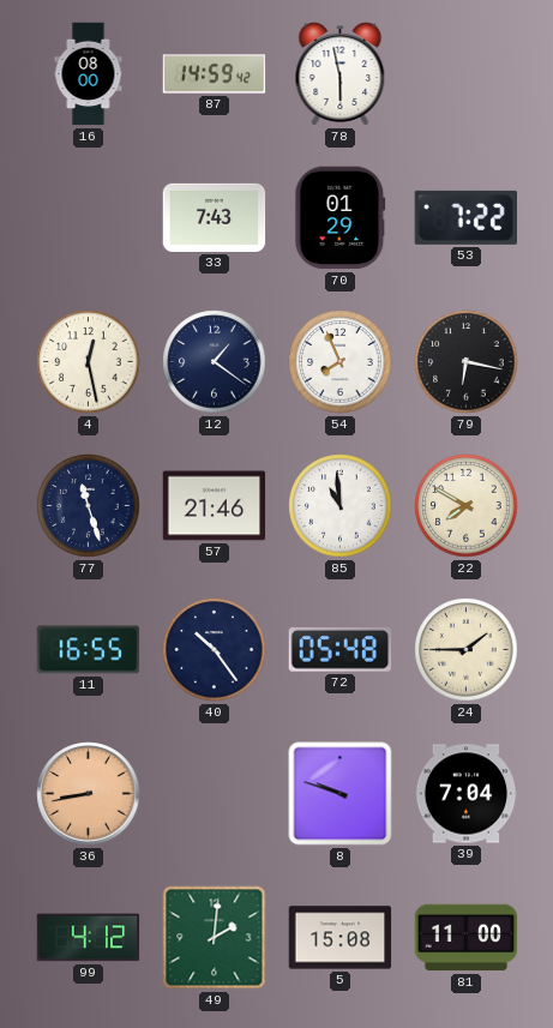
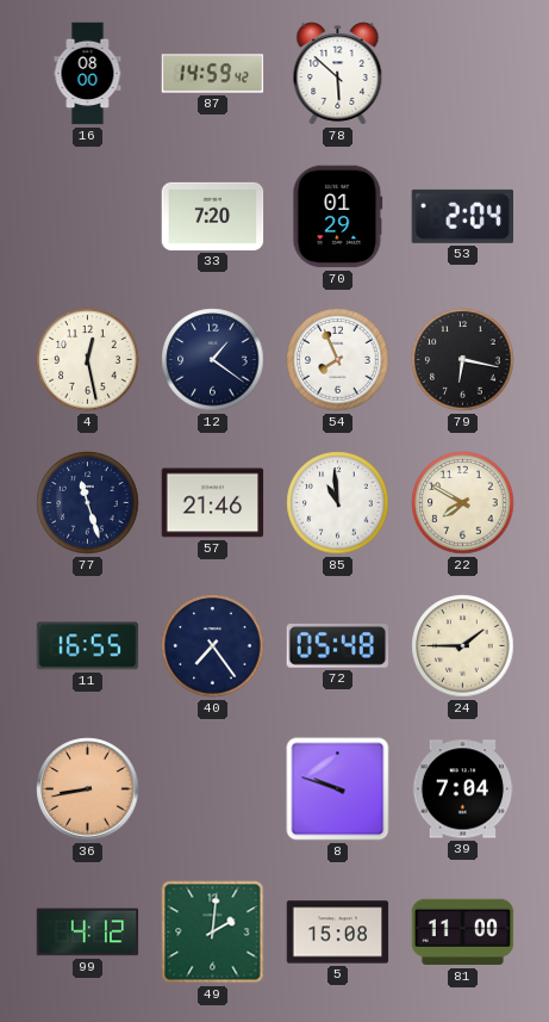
78: 5:58 -> 5:52
33: 7:43 -> 7:20
53: 7:22 -> 2:04
40: 10:24 -> 7:24
